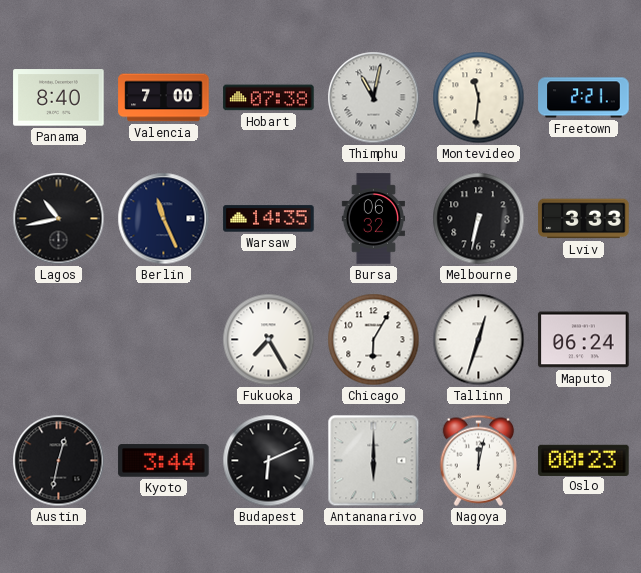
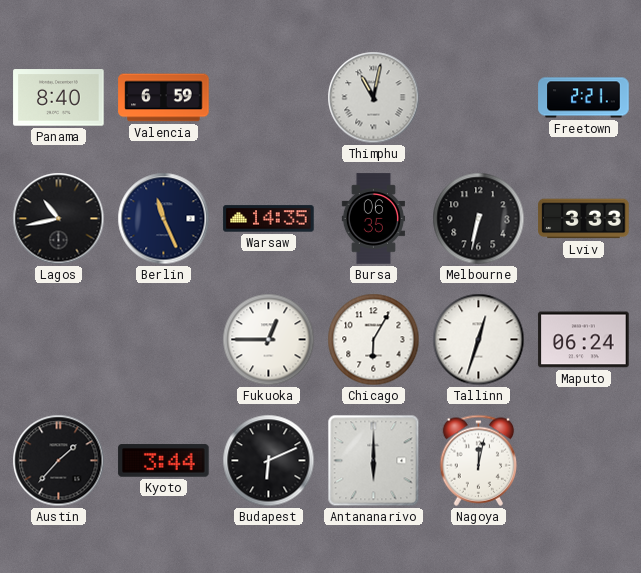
Valencia: 7:00 -> 6:59
Hobart: 07:38 -> none
Montevideo: 11:31 -> none
Bursa: 06:32 -> 06:35
Fukuoka: 7:25 -> 12:45
Austin: 12:32 -> 1:37
Oslo: 00:23 -> none
